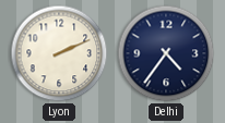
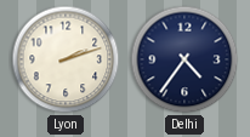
Lyon: 2:11 -> 2:12
